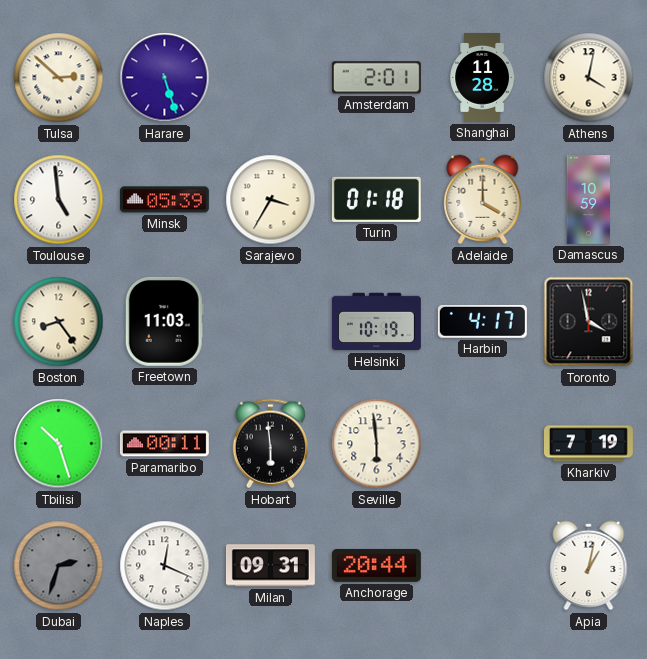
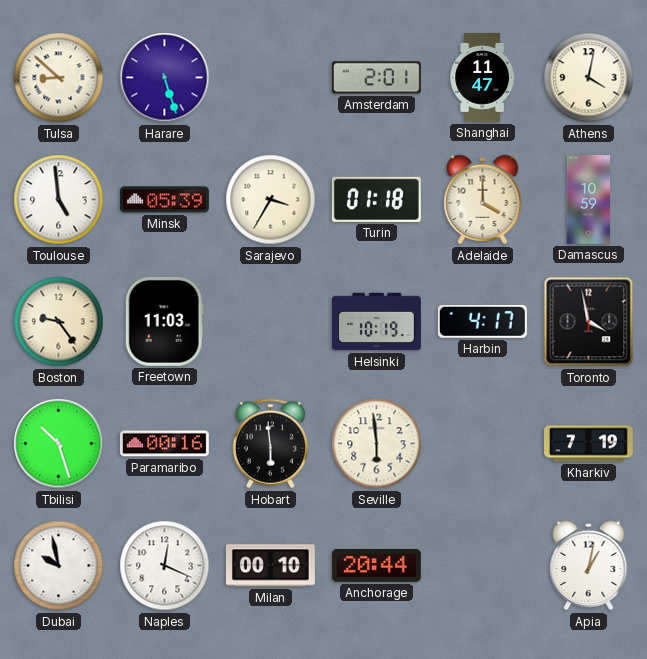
Tulsa: 2:52 -> 8:52
Shanghai: 11:28 -> 11:47
Boston: 8:24 -> 9:24
Paramaribo: 00:11 -> 00:16
Dubai: 2:33 -> 9:58
Dubai dial: grey -> white
Milan: 09:31 -> 00:10
